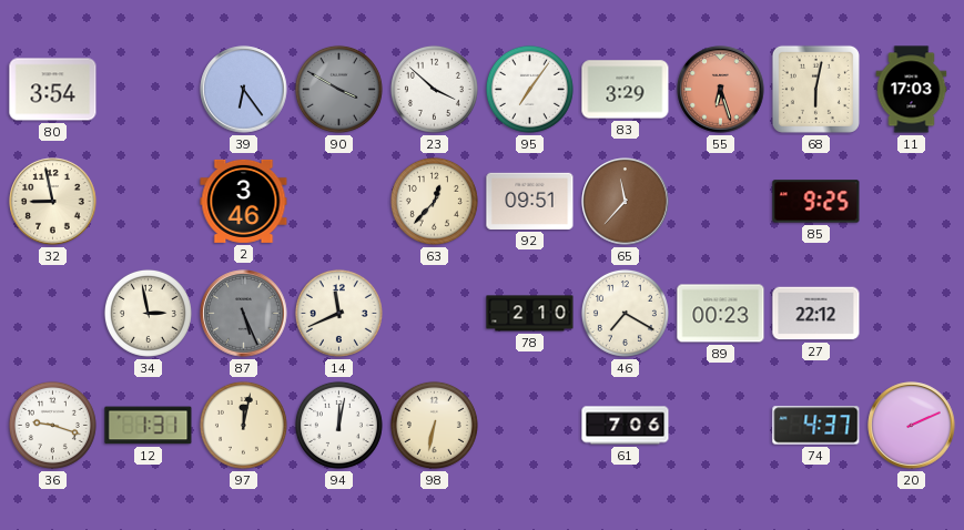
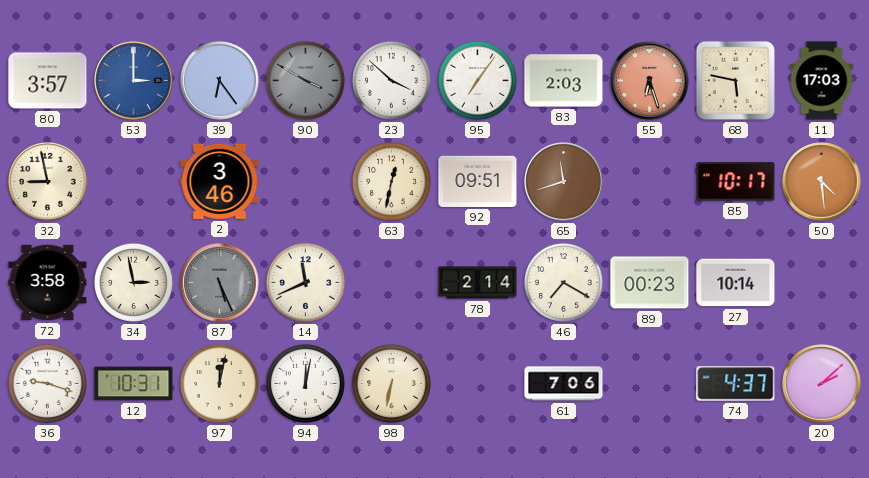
80: 3:54 -> 3:57
53: none -> 3:00
83: 3:29 -> 2:03
68: 6:02 -> 5:47
63: 12:37 -> 12:32
65: 11:37 -> 11:42
85: 9:25 -> 10:17
50: none -> 4:29
72: none -> 3:58
78: 2:10 -> 2:14
27: 22:12 -> 10:14
12: 1:31 -> 10:31
20: 2:11 -> 2:08
